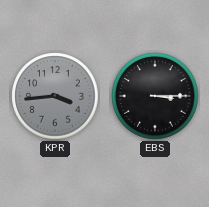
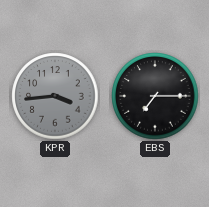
EBS: 3:15 -> 7:15
